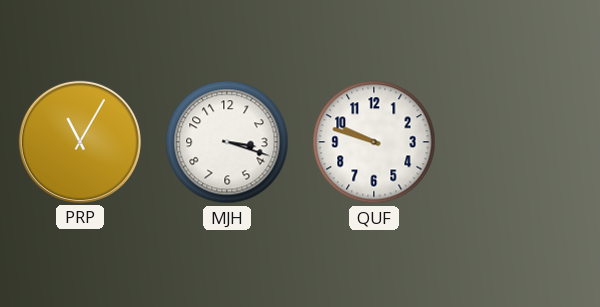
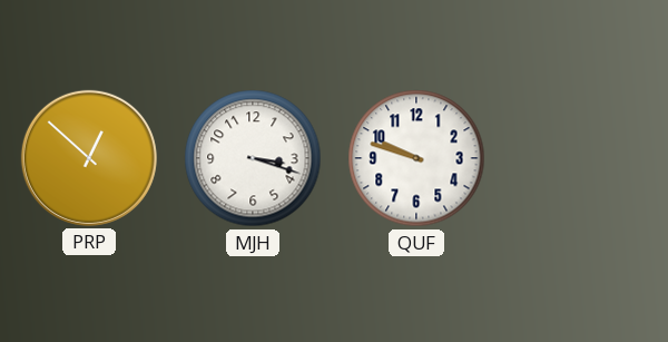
PRP: 11:05 -> 12:52
